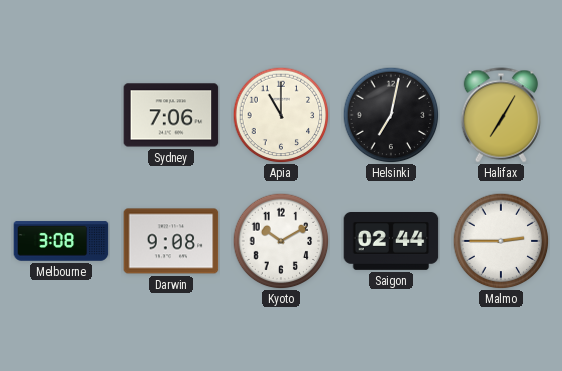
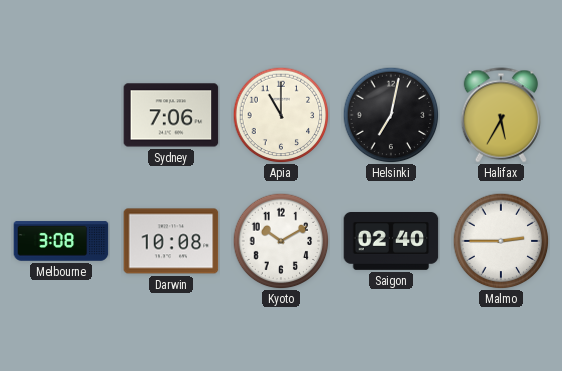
Halifax: 7:05 -> 5:35
Darwin: 9:08 -> 10:08
Saigon: 02:44 -> 02:40
